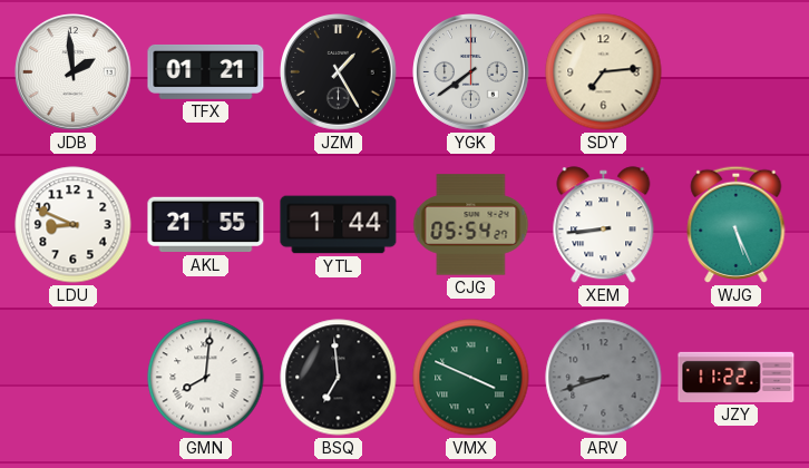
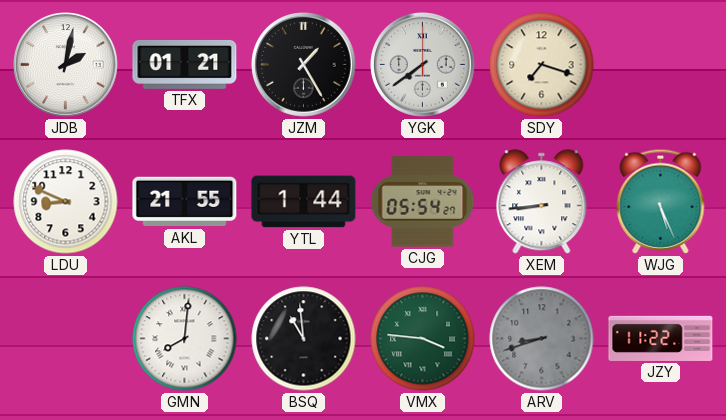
JDB: 1:59 -> 2:02
SDY: 7:14 -> 7:18
BSQ: 6:59 -> 10:59
VMX: 3:49 -> 3:46
